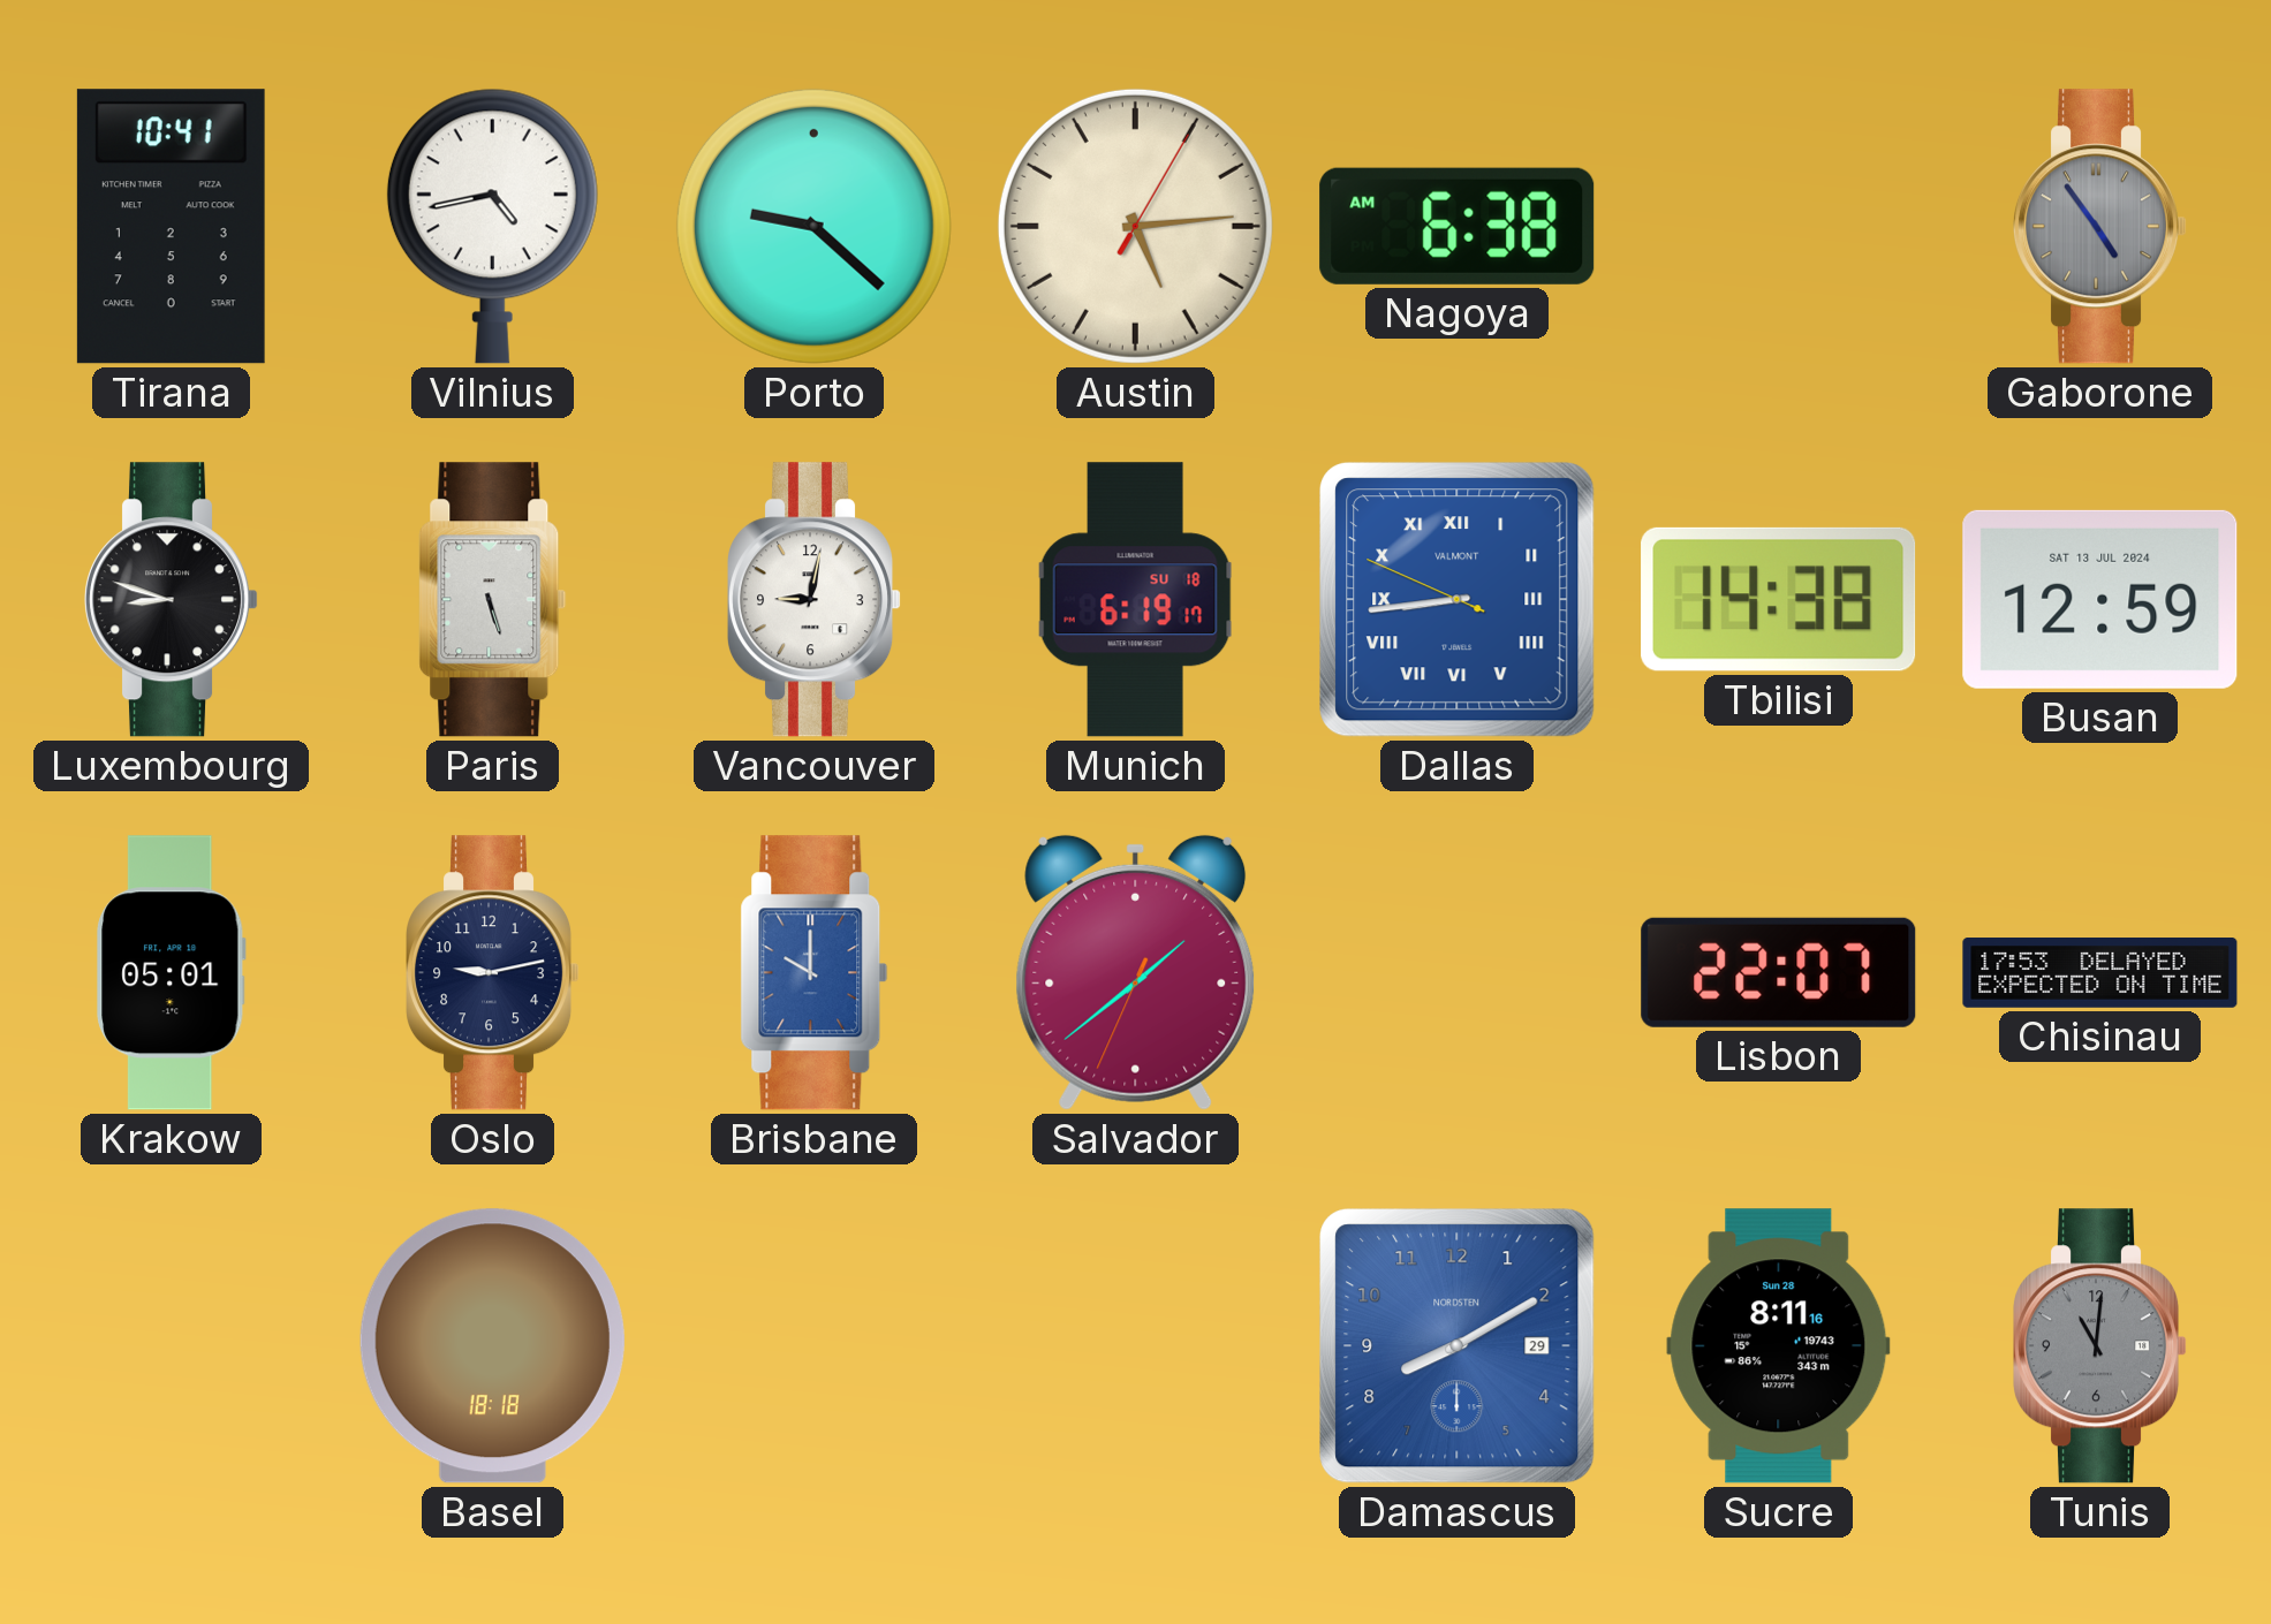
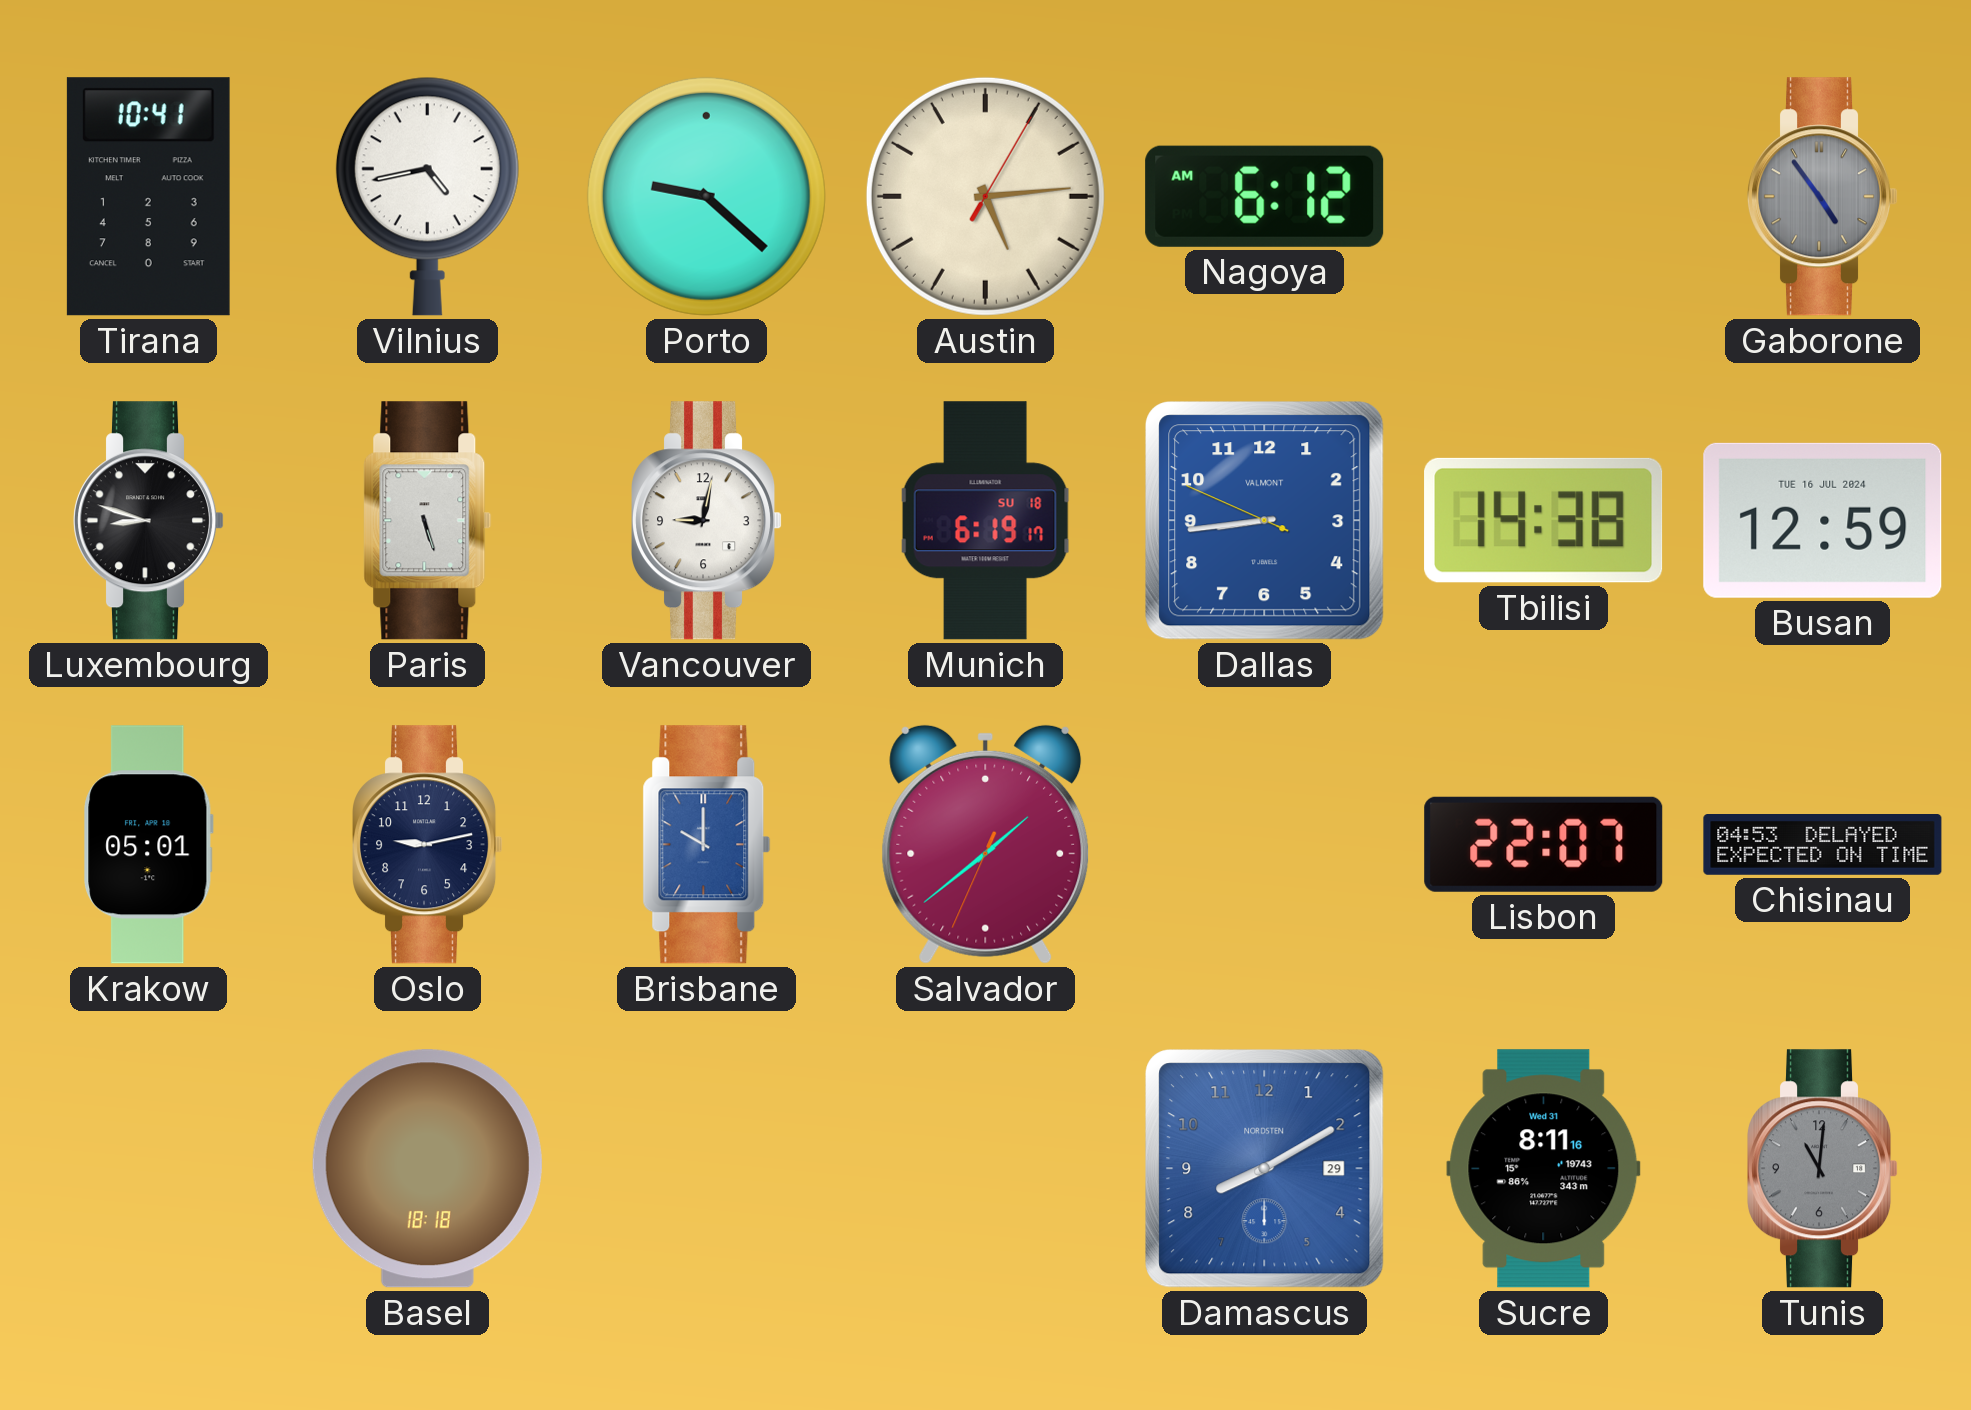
Nagoya: 6:38 -> 6:12
Dallas numerals: Roman -> Arabic
Busan date: SAT 13 JUL 2024 -> TUE 16 JUL 2024
Chisinau: 17:53 -> 04:53
Sucre date: Sun 28 -> Wed 31
